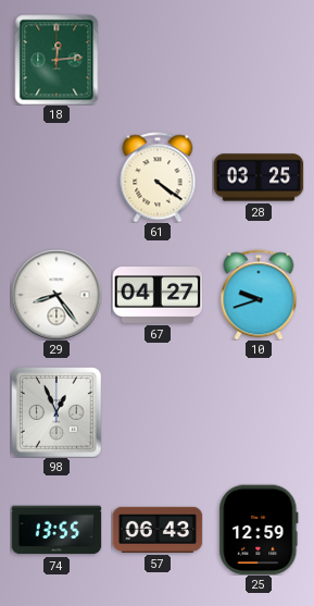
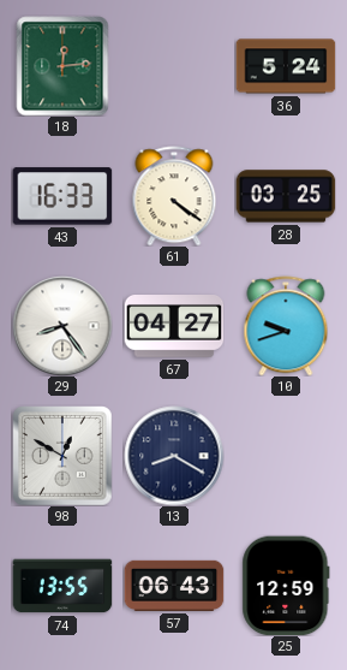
36: none -> 5:24
43: none -> 16:33
98: 12:56 -> 12:50
13: none -> 8:20
